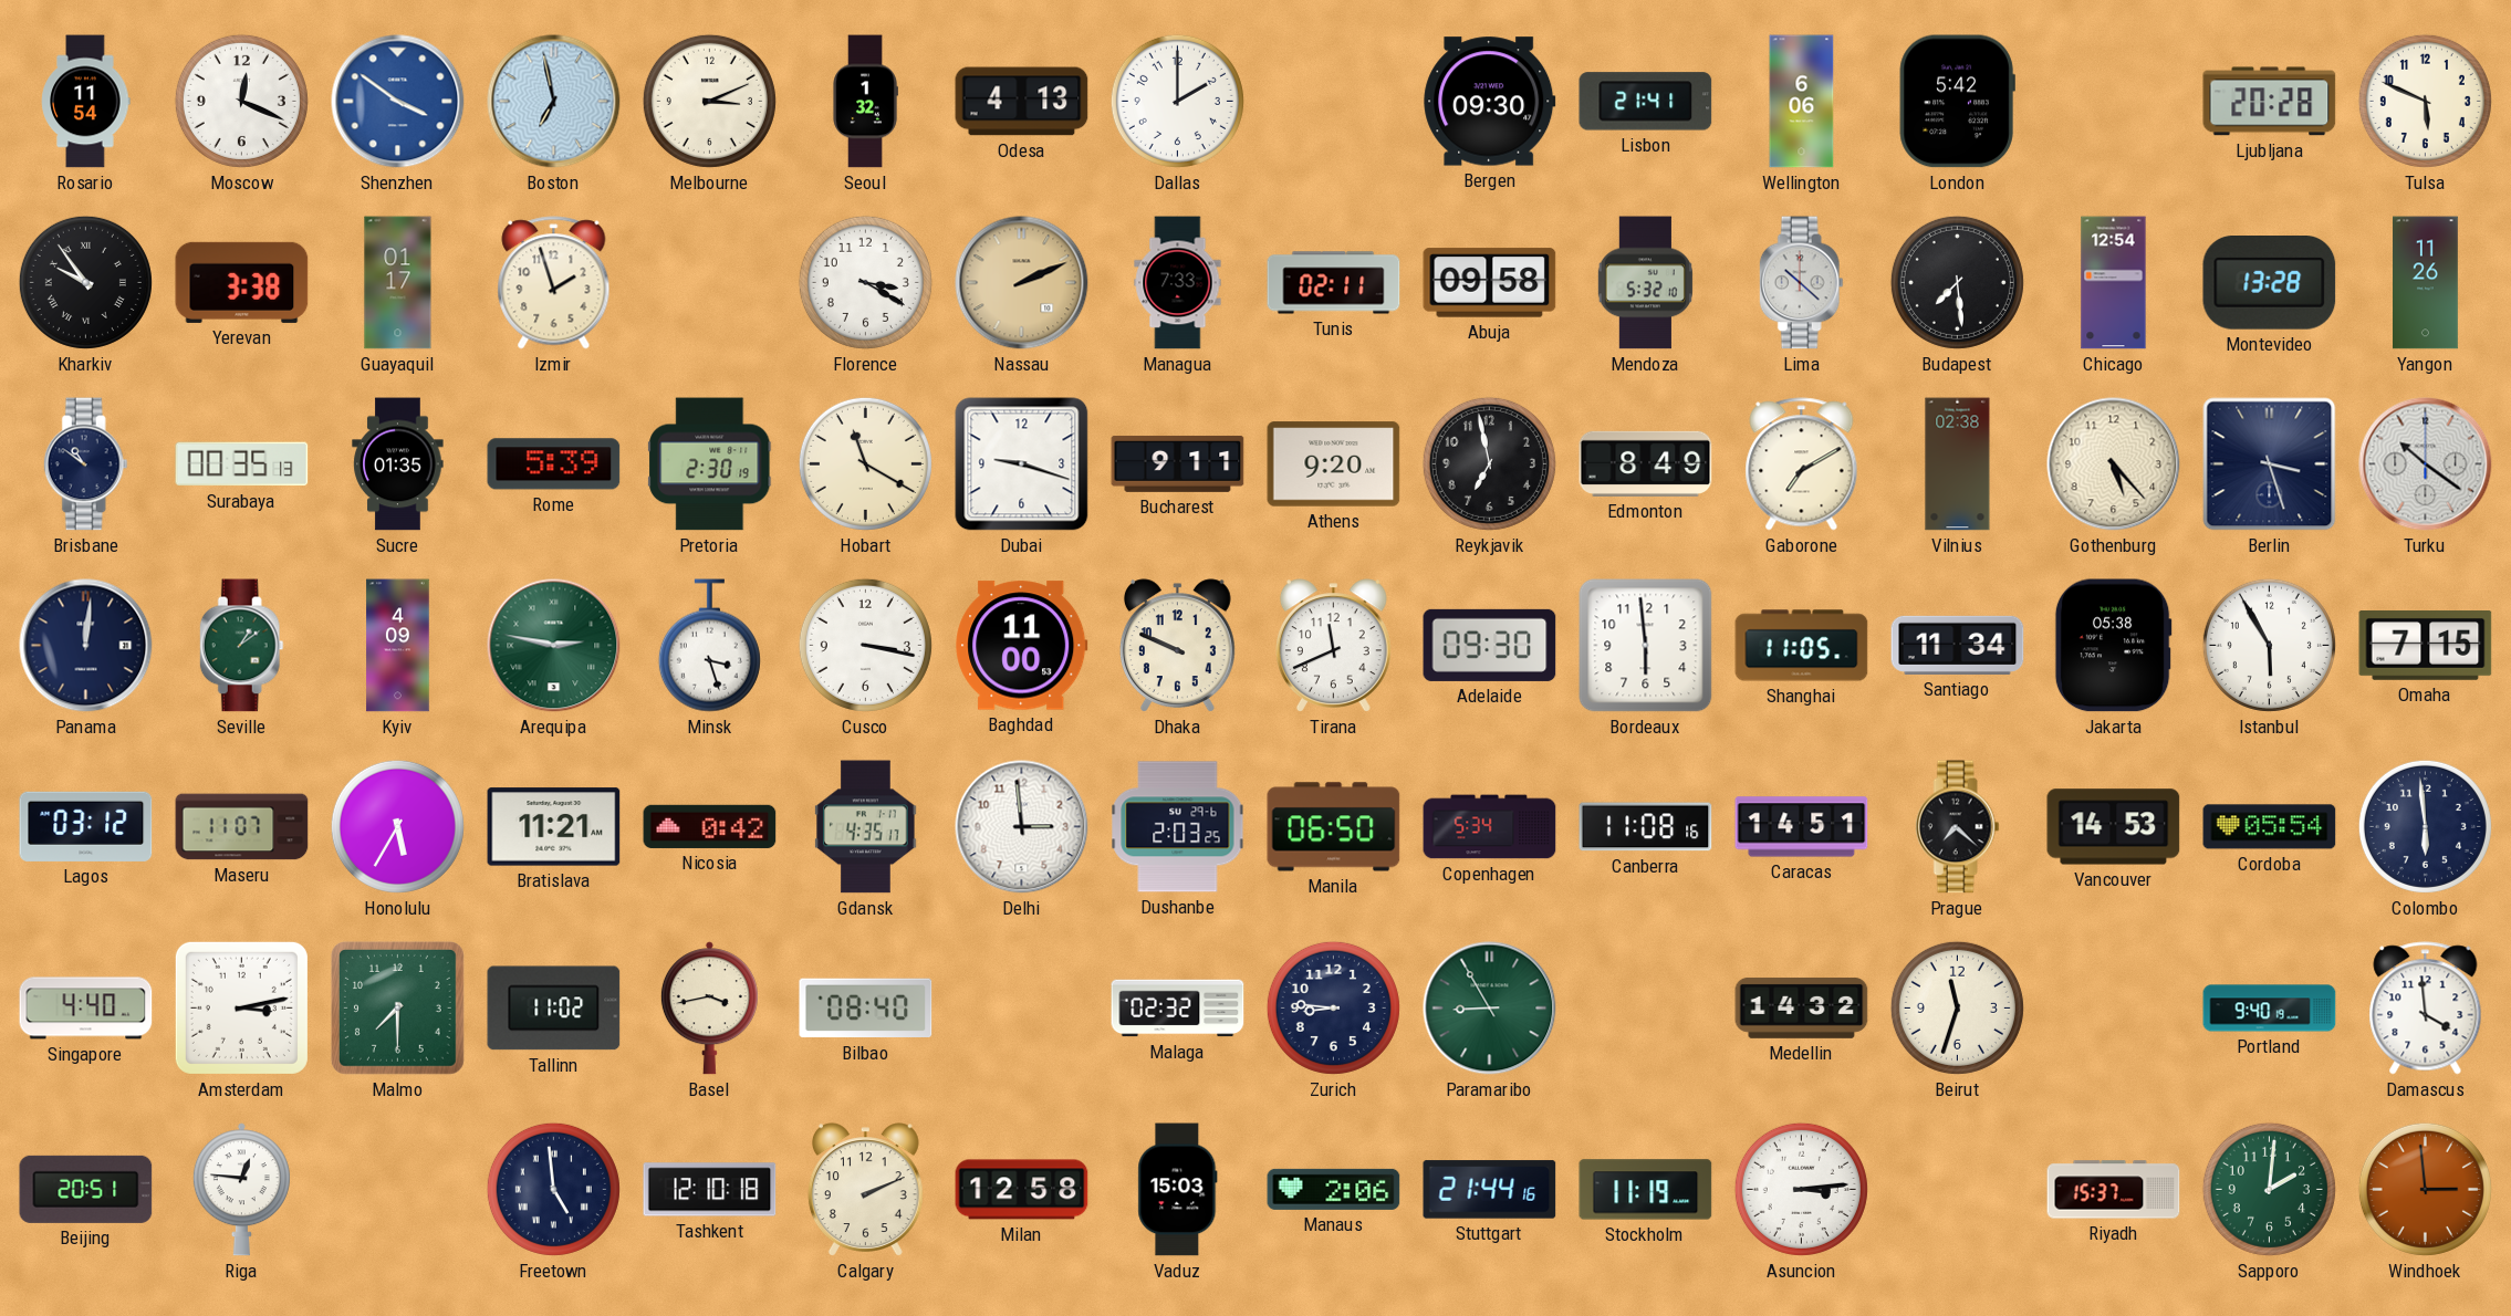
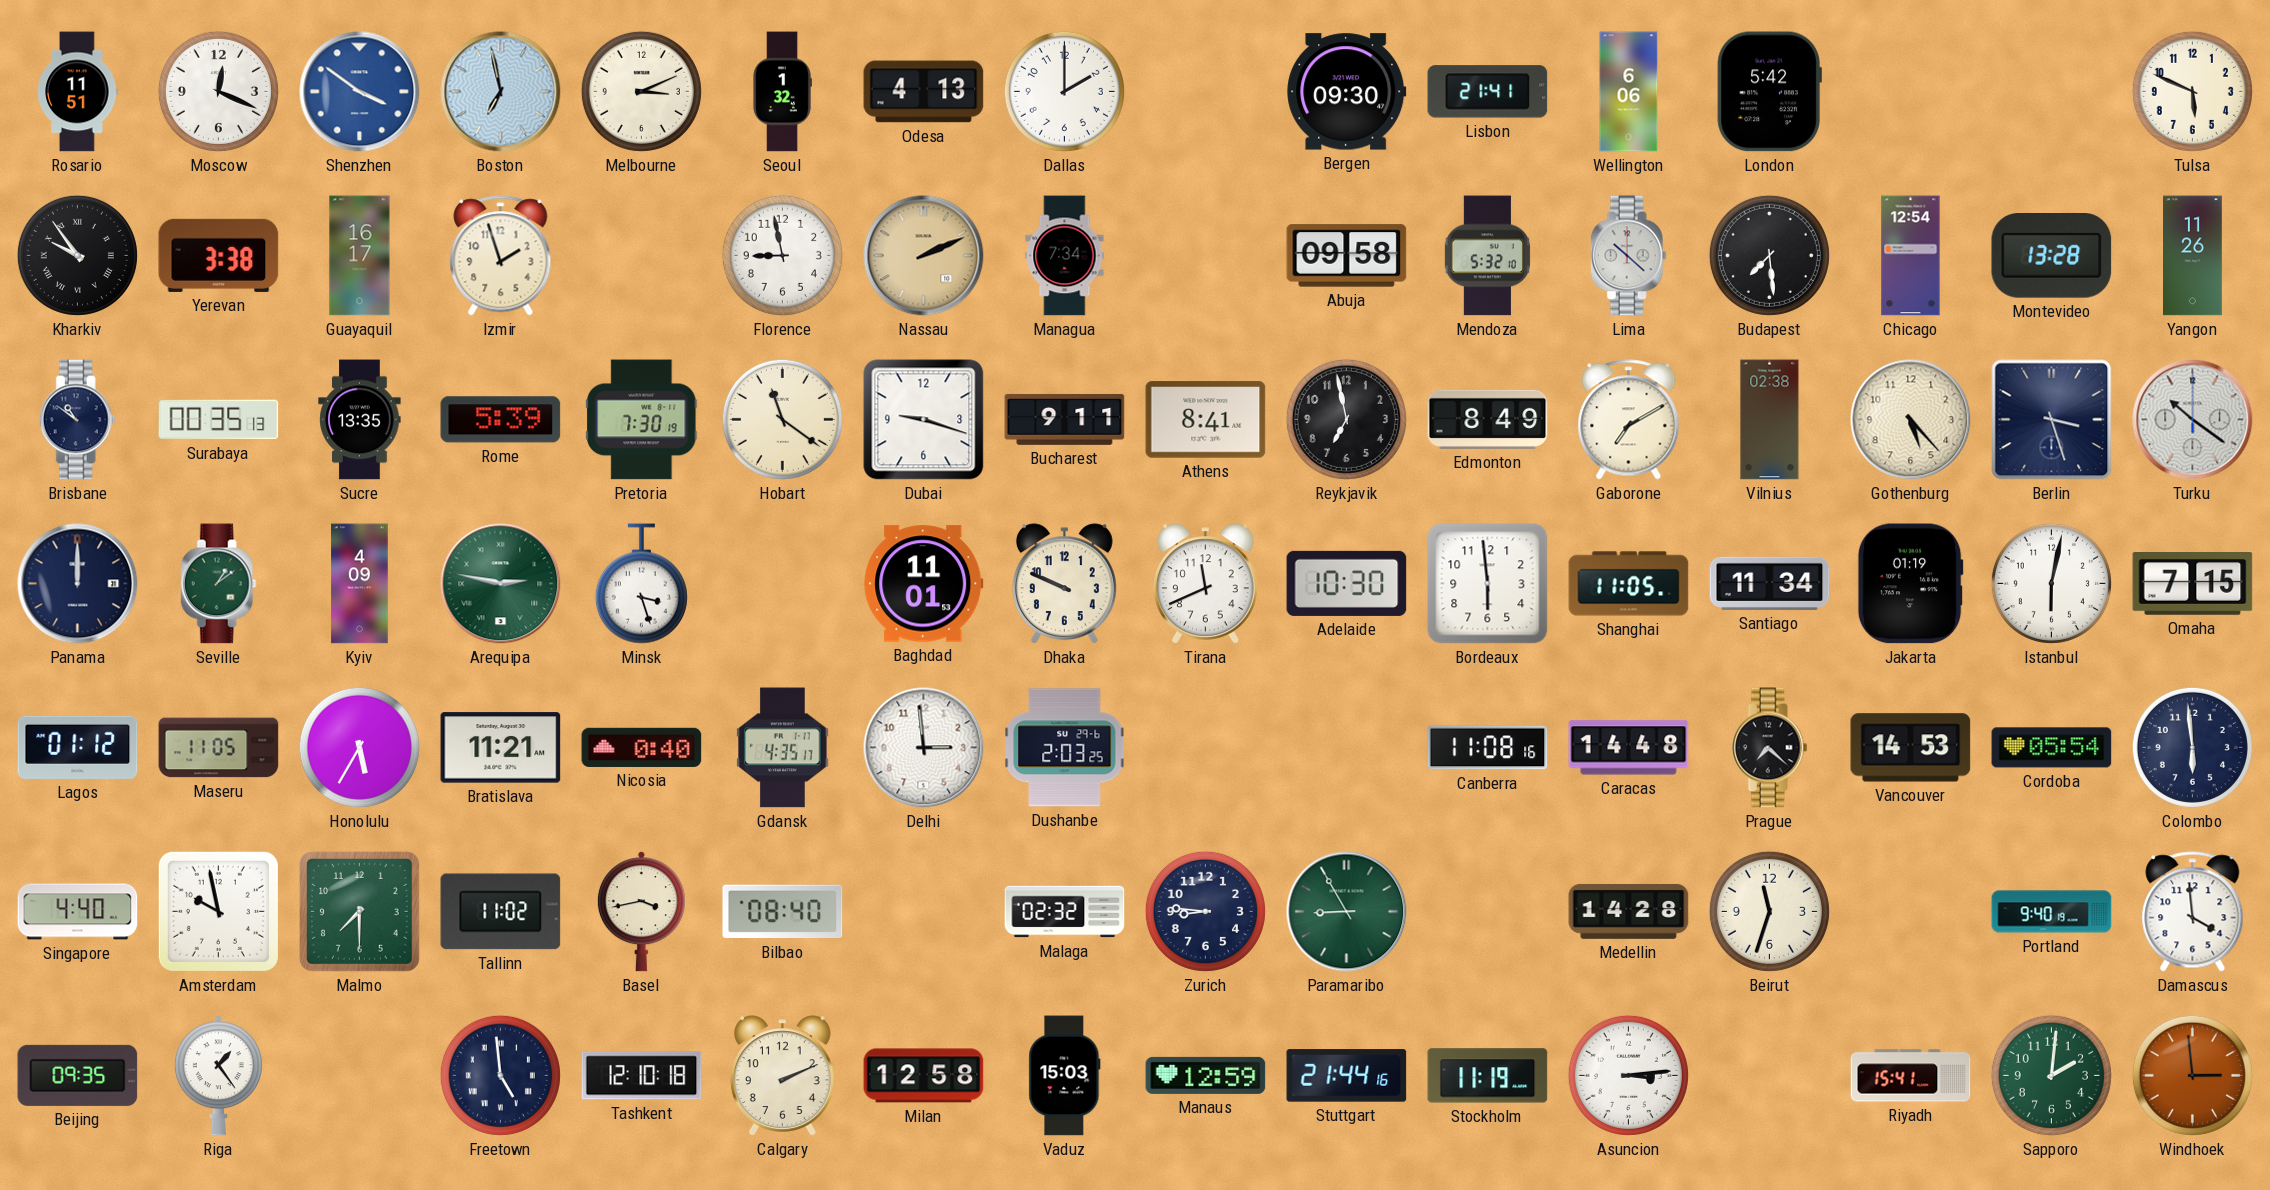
Rosario: 11:54 -> 11:51
Ljubljana: 20:28 -> none
Guayaquil: 01:17 -> 16:17
Florence: 3:20 -> 8:58
Managua: 7:33 -> 7:34
Tunis: 02:11 -> none
Sucre: 01:35 -> 13:35
Pretoria: 2:30 -> 7:30
Hobart: 11:20 -> 11:21
Athens: 9:20 -> 8:41
Panama: 12:01 -> 12:00
Cusco: 3:17 -> none
Baghdad: 11:00 -> 11:01
Adelaide: 09:30 -> 10:30
Jakarta: 05:38 -> 01:19
Istanbul: 5:55 -> 6:02
Lagos: 03:12 -> 01:12
Maseru: 11:07 -> 11:05
Nicosia: 0:42 -> 0:40
Manila: 06:50 -> none
Copenhagen: 5:34 -> none
Caracas: 14:51 -> 14:48
Amsterdam: 3:13 -> 9:58
Medellin: 14:32 -> 14:28
Beijing: 20:51 -> 09:35
Riga: 12:46 -> 1:24
Manaus: 2:06 -> 12:59
Riyadh: 15:37 -> 15:41
